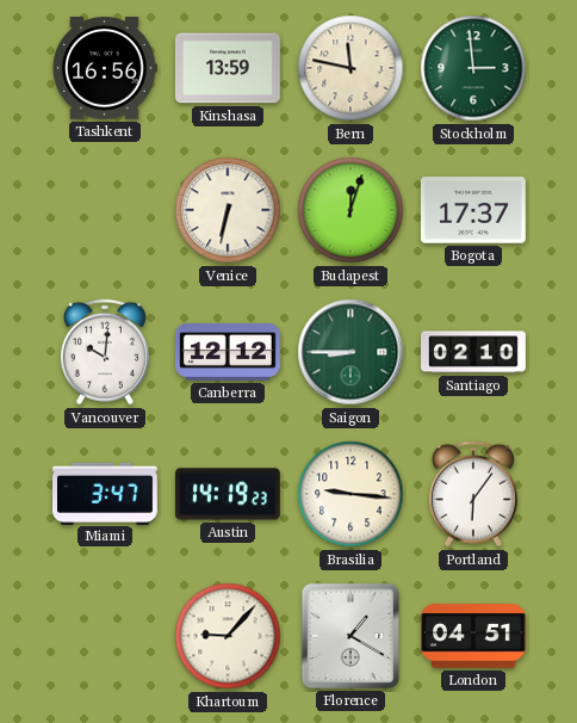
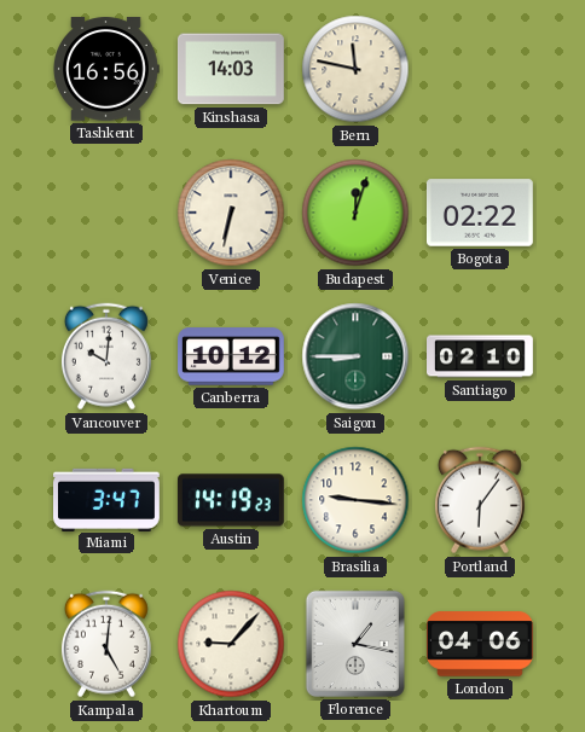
Kinshasa: 13:59 -> 14:03
Stockholm: 2:59 -> none
Bogota: 17:37 -> 02:22
Canberra: 12:12 -> 10:12
Kampala: none -> 5:01
Florence: 1:20 -> 1:17
London: 04:51 -> 04:06
